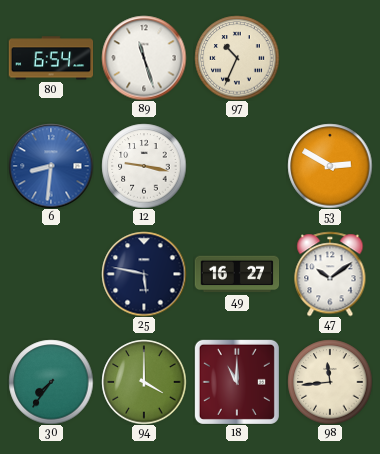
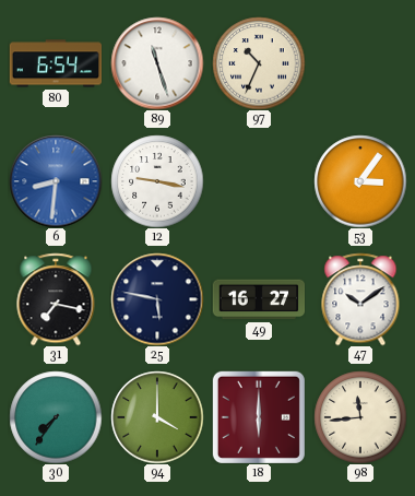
53: 2:50 -> 3:06
31: none -> 7:17
18: 11:00 -> 6:00
